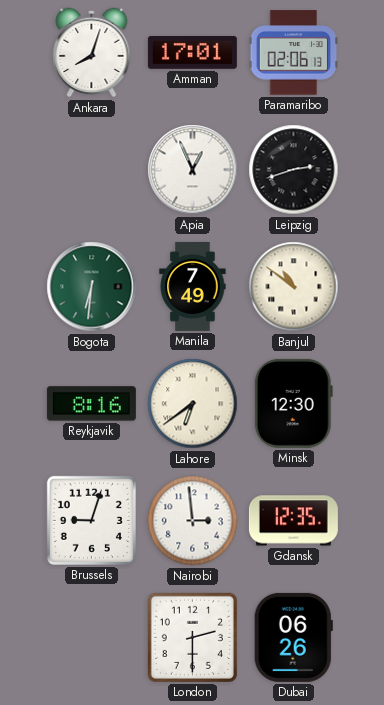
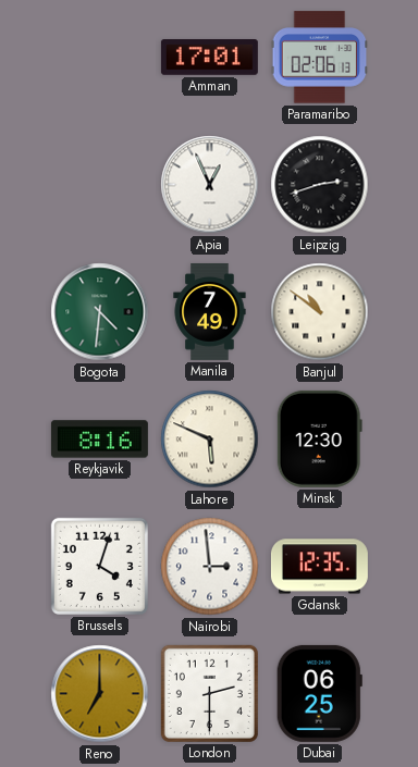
Ankara: 8:03 -> none
Bogota: 6:31 -> 4:31
Lahore: 6:39 -> 5:49
Brussels: 9:03 -> 4:03
Reno: none -> 7:00
Dubai: 06:26 -> 06:25
